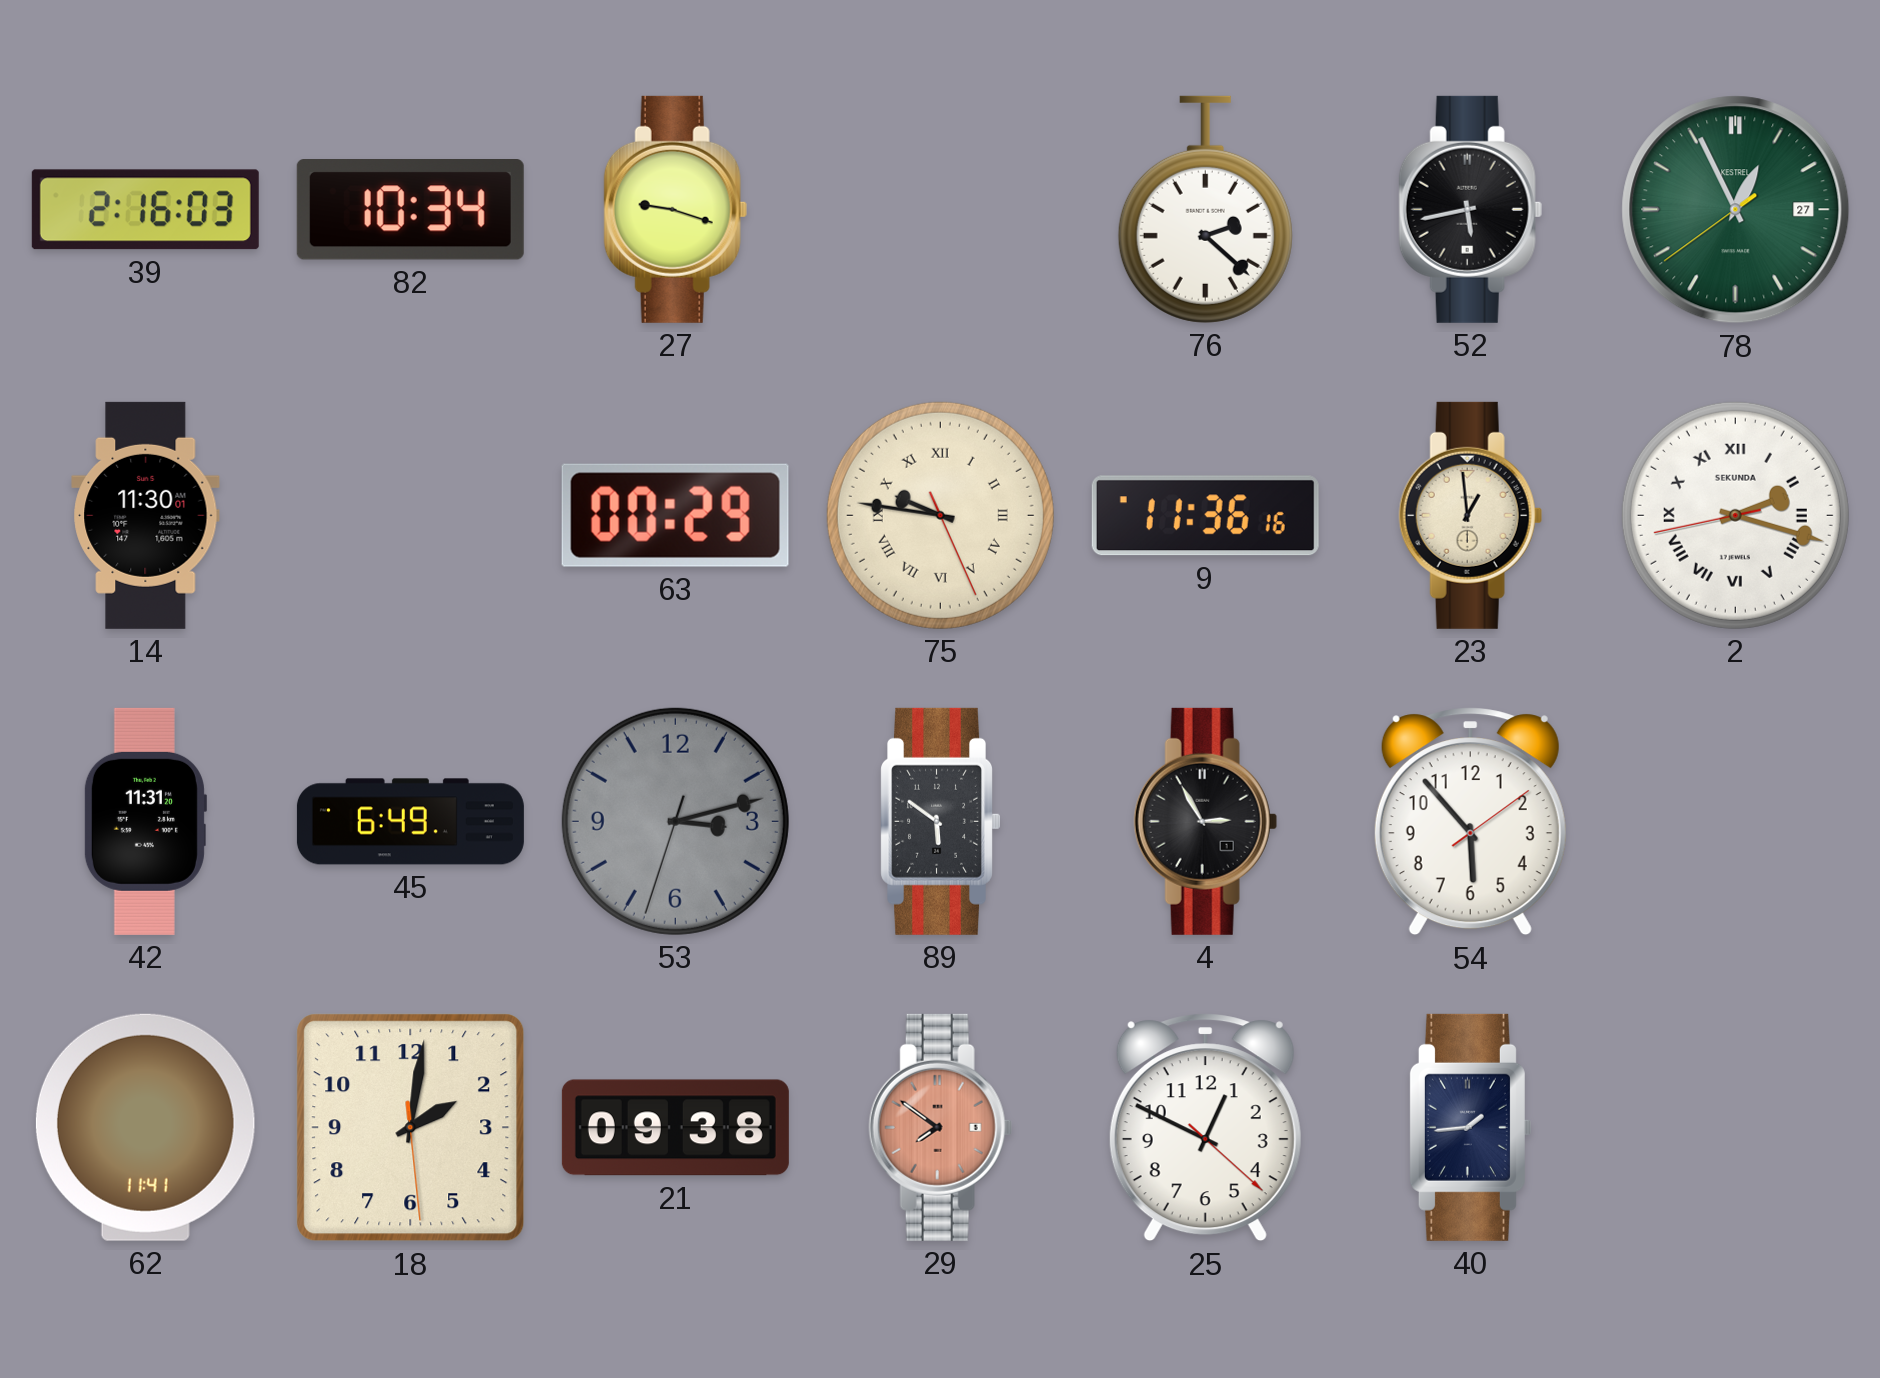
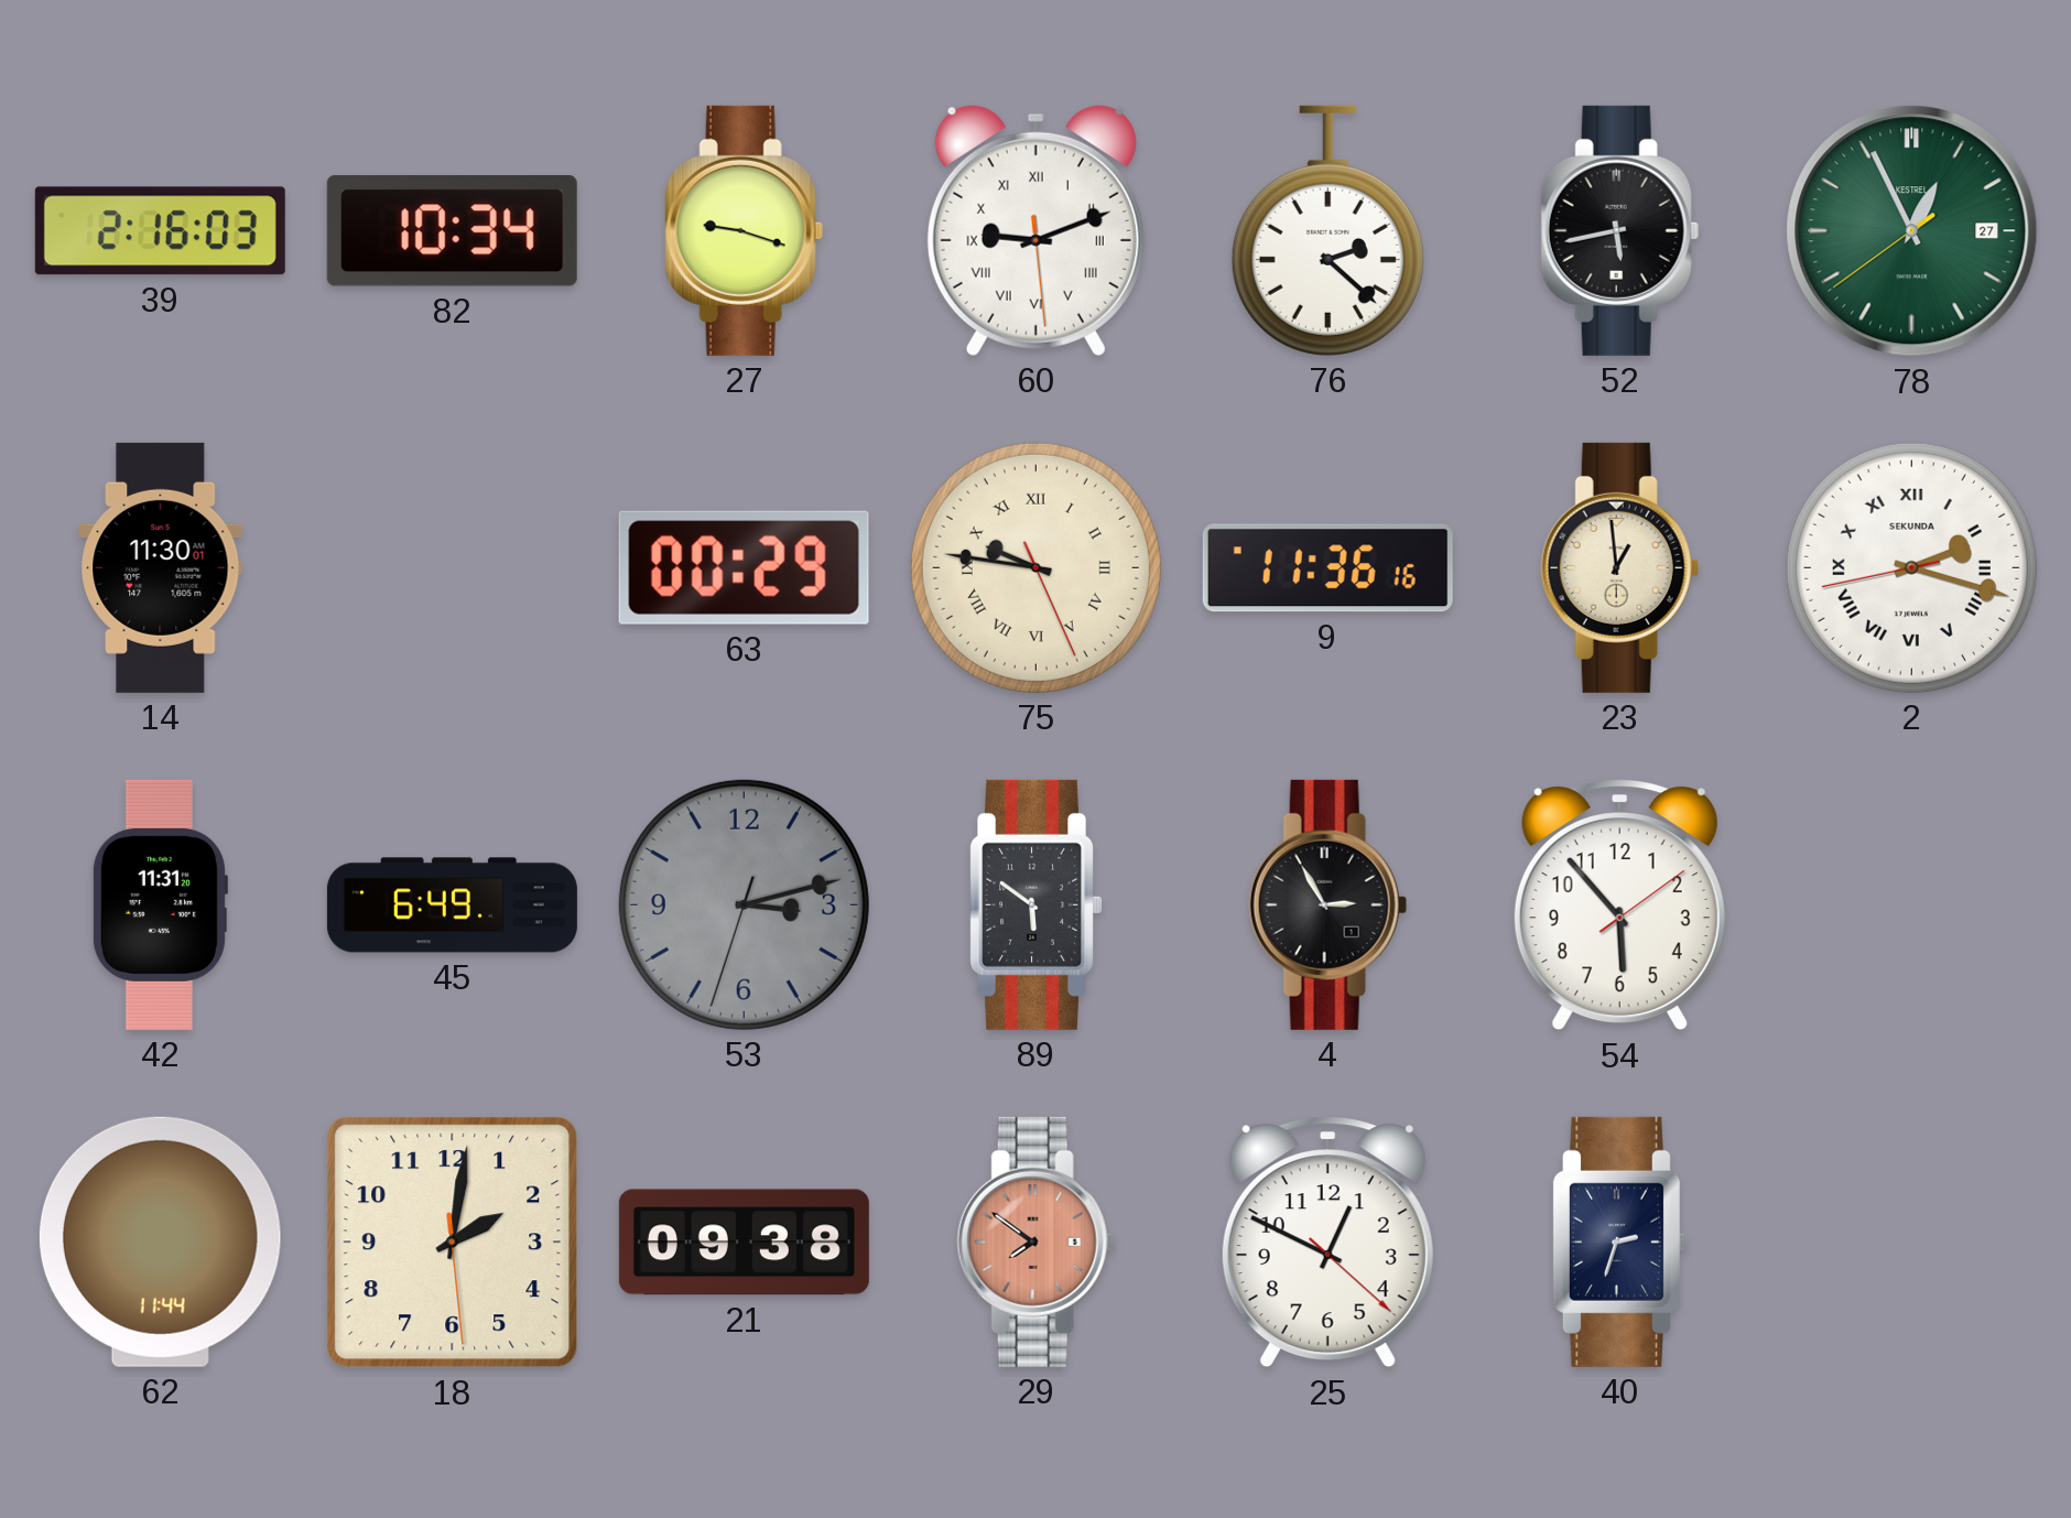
60: none -> 9:11
62: 11:41 -> 11:44
40: 1:44 -> 2:33
